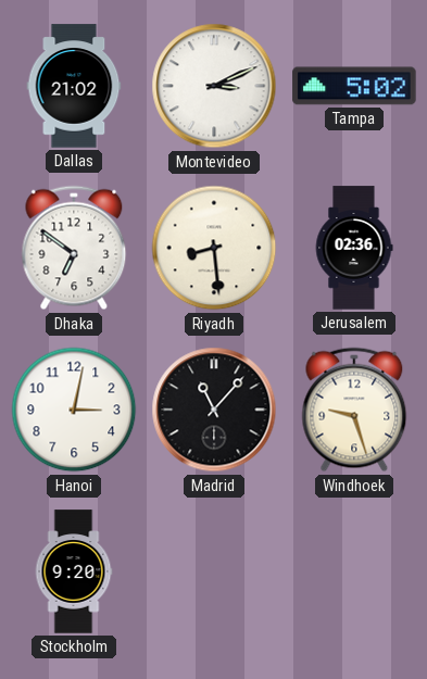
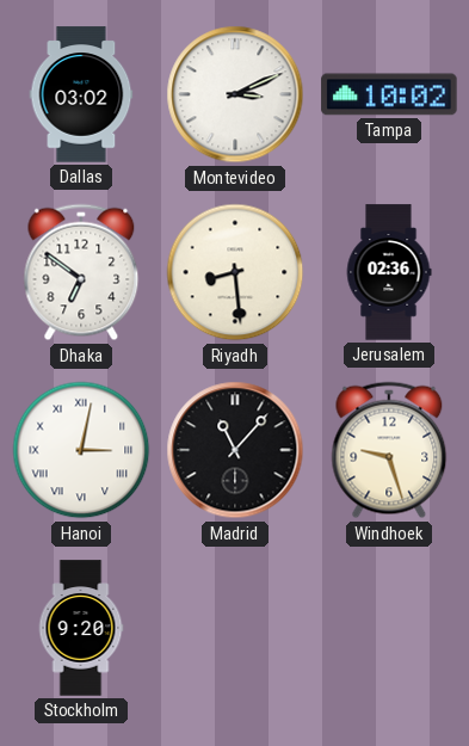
Dallas: 21:02 -> 03:02
Tampa: 5:02 -> 10:02
Hanoi numerals: Arabic -> Roman
